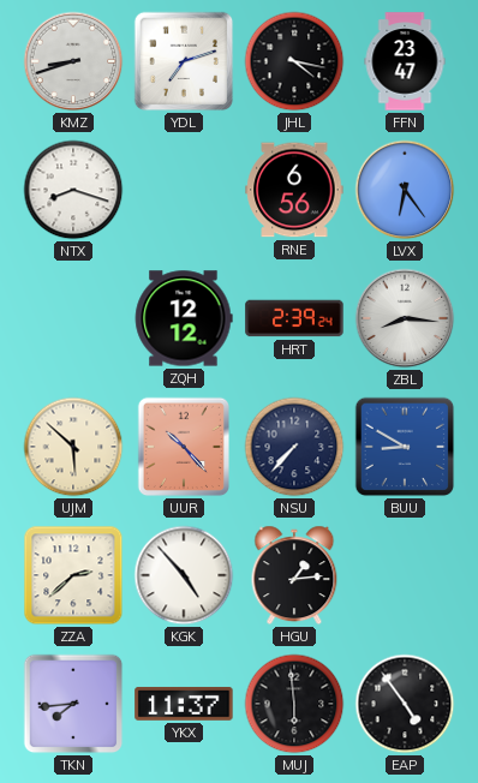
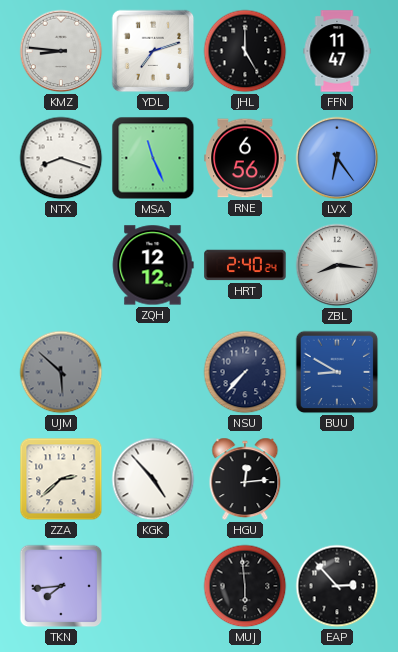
KMZ: 8:42 -> 8:46
JHL: 4:17 -> 5:00
FFN: 23:47 -> 11:47
MSA: none -> 11:26
HRT: 2:39 -> 2:40
UJM dial: cream -> grey
UUR: 10:23 -> none
HGU: 1:14 -> 12:14
YKX: 11:37 -> none
EAP: 4:54 -> 2:53
